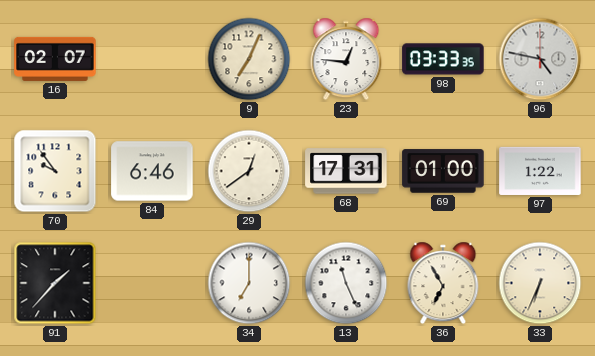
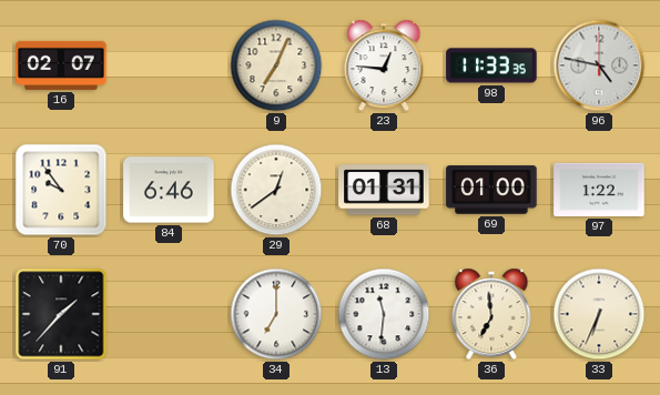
98: 03:33 -> 11:33
68: 17:31 -> 01:31
13: 11:26 -> 11:31
36: 6:55 -> 6:59
